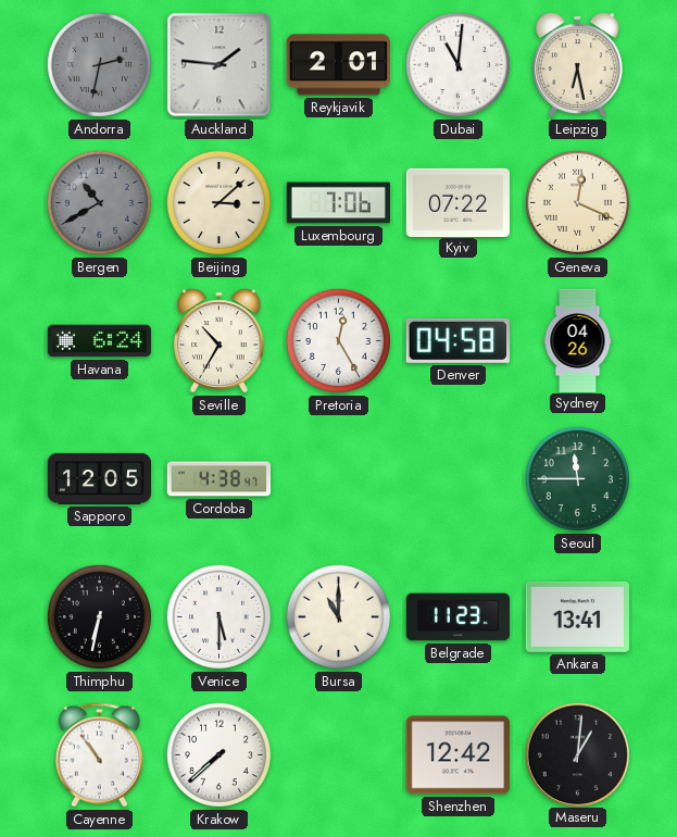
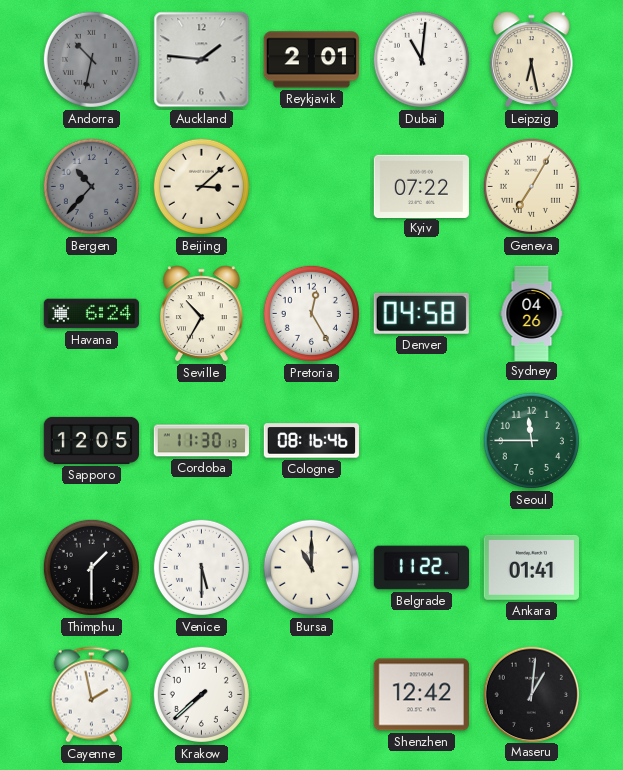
Andorra: 2:32 -> 10:32
Bergen: 10:40 -> 10:37
Luxembourg: 7:06 -> none
Geneva: 12:19 -> 7:05
Cordoba: 4:38 -> 11:30
Cologne: none -> 08:16
Thimphu: 6:32 -> 1:30
Belgrade: 11:23 -> 11:22
Ankara: 13:41 -> 01:41
Cayenne: 10:54 -> 1:58
